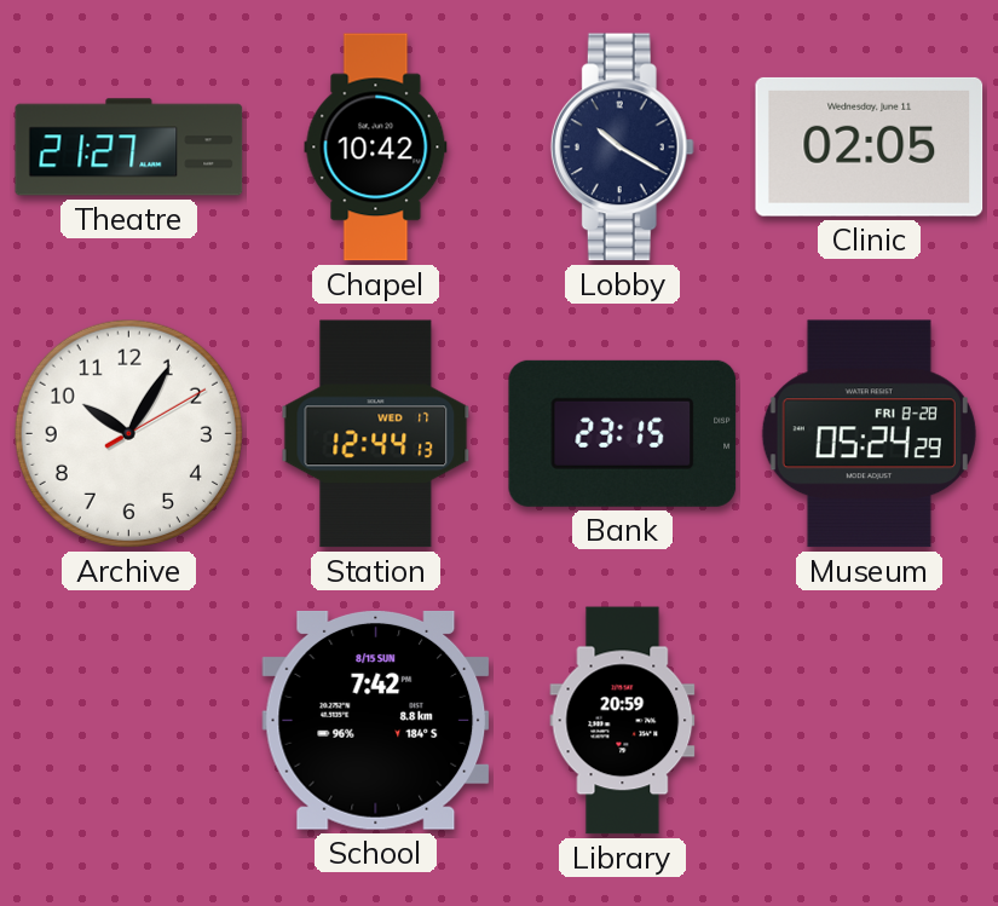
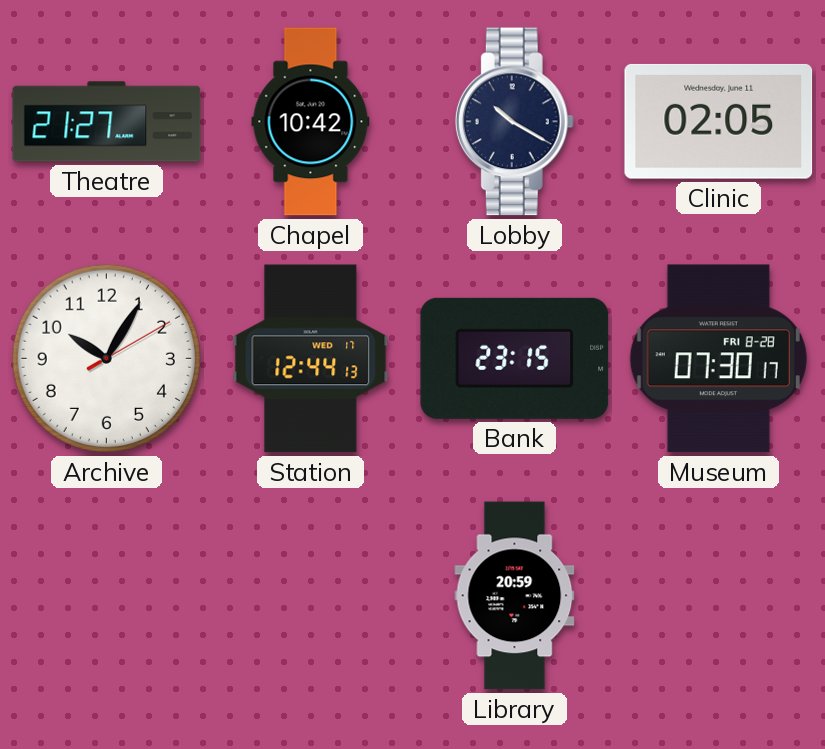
Museum: 05:24 -> 07:30
School: 7:42 -> none
